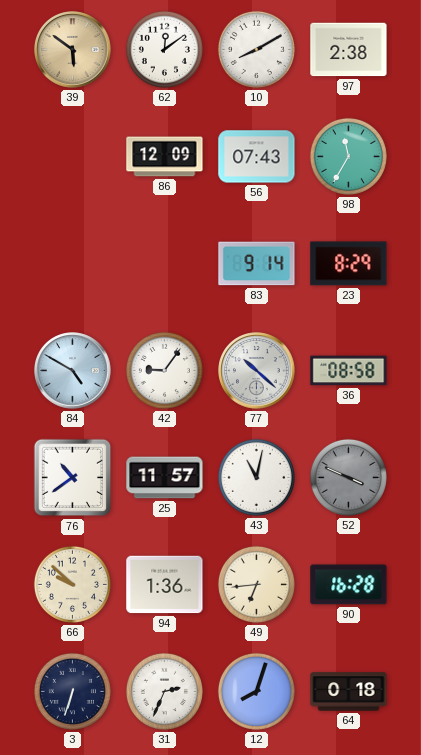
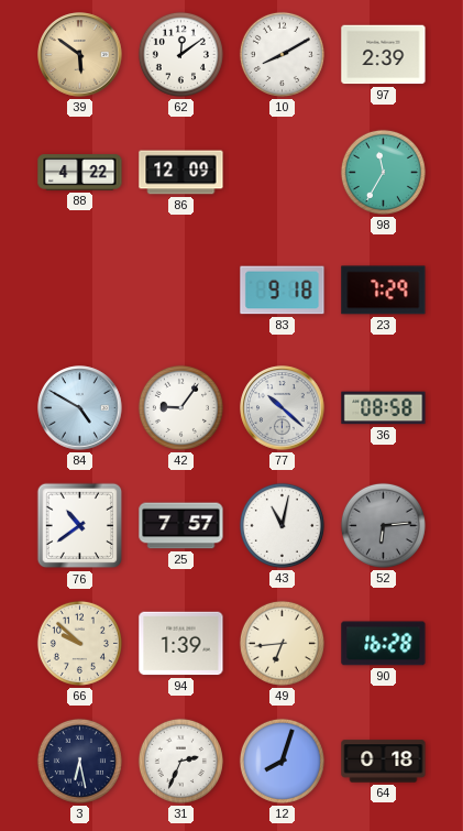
97: 2:38 -> 2:39
88: none -> 4:22
56: 07:43 -> none
83: 9:14 -> 9:18
23: 8:29 -> 7:29
25: 11:57 -> 7:57
52: 3:49 -> 6:14
94: 1:36 -> 1:39
3: 6:33 -> 6:28
